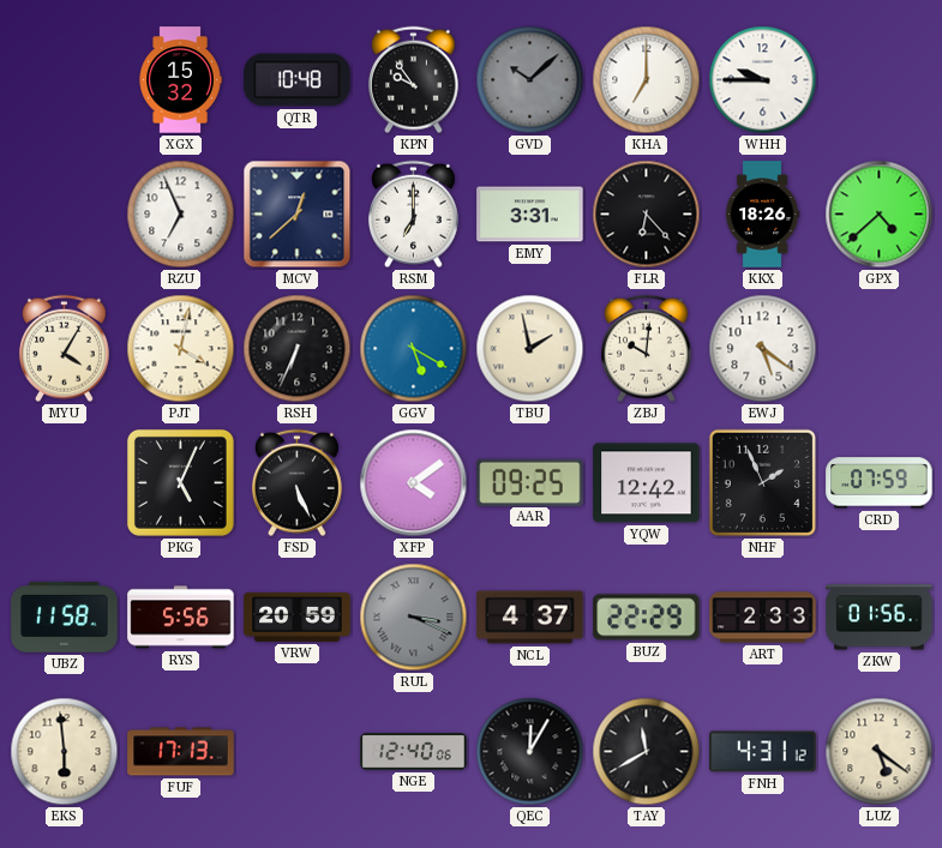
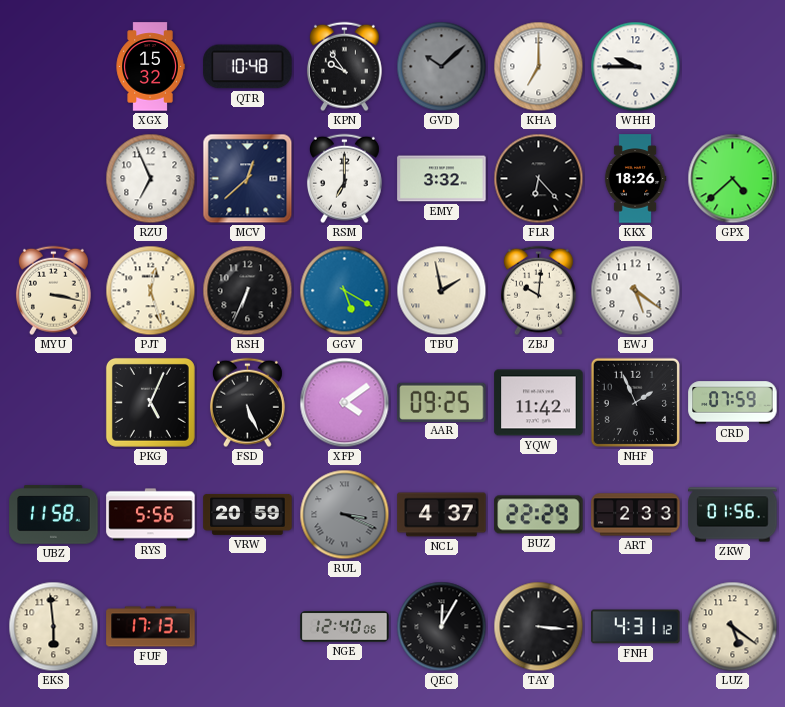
EMY: 3:31 -> 3:32
MYU: 4:05 -> 3:17
PJT: 4:02 -> 12:27
YQW: 12:42 -> 11:42
TAY: 11:40 -> 3:16
